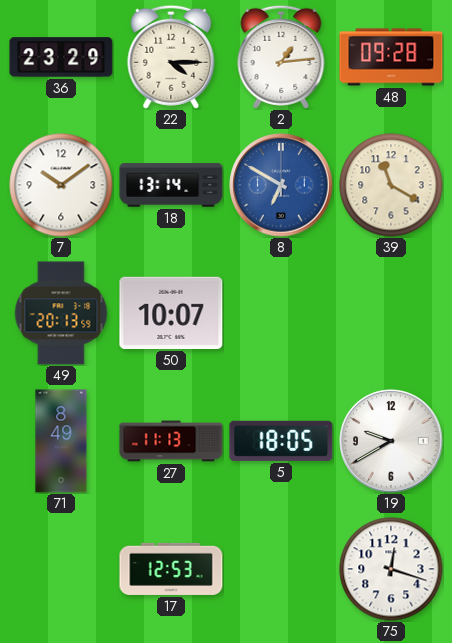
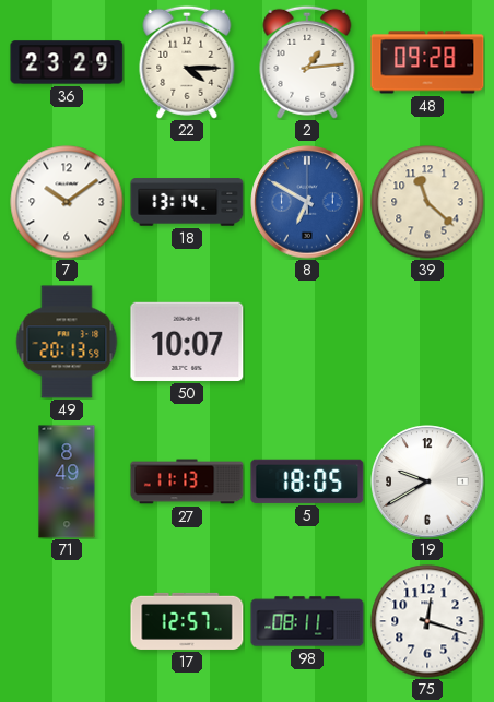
39: 11:20 -> 11:22
17: 12:53 -> 12:57
98: none -> 08:11
